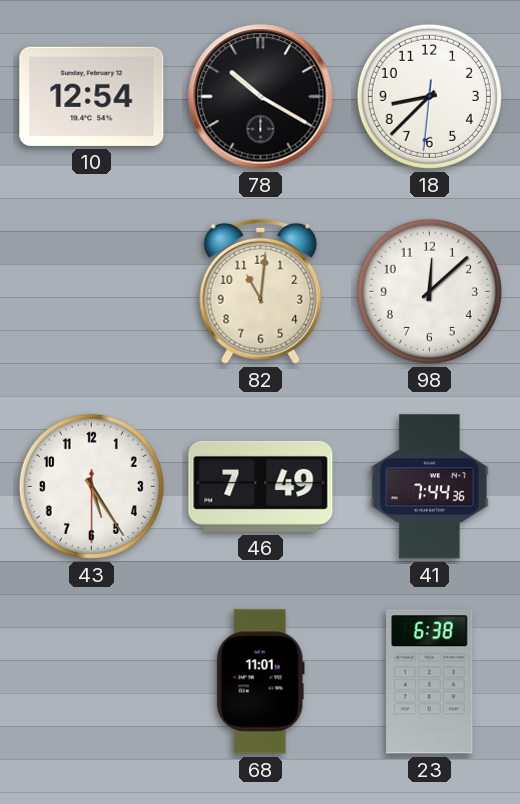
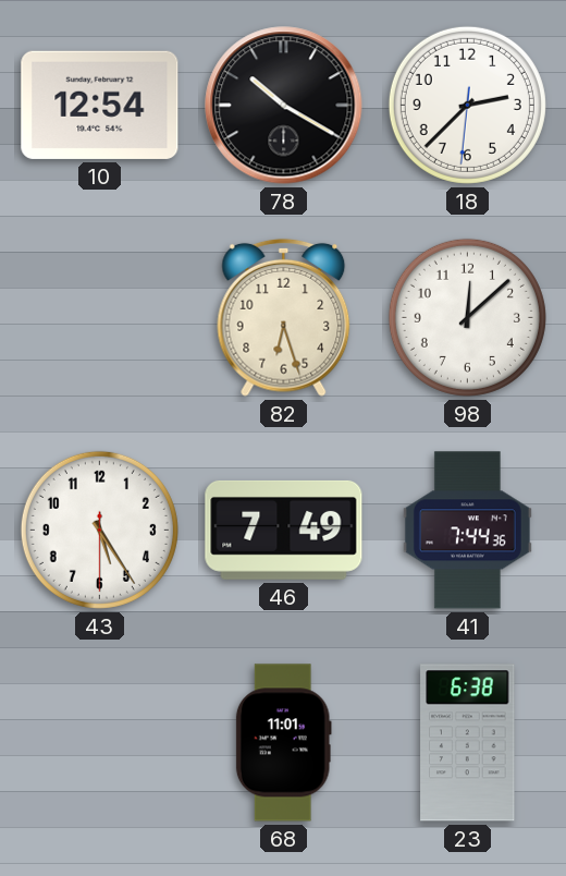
18: 8:37 -> 2:37
82: 11:01 -> 6:27
